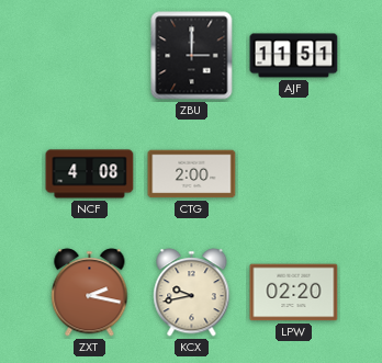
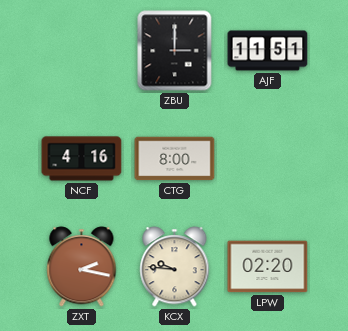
NCF: 4:08 -> 4:16
CTG: 2:00 -> 8:00
KCX: 9:43 -> 9:46
